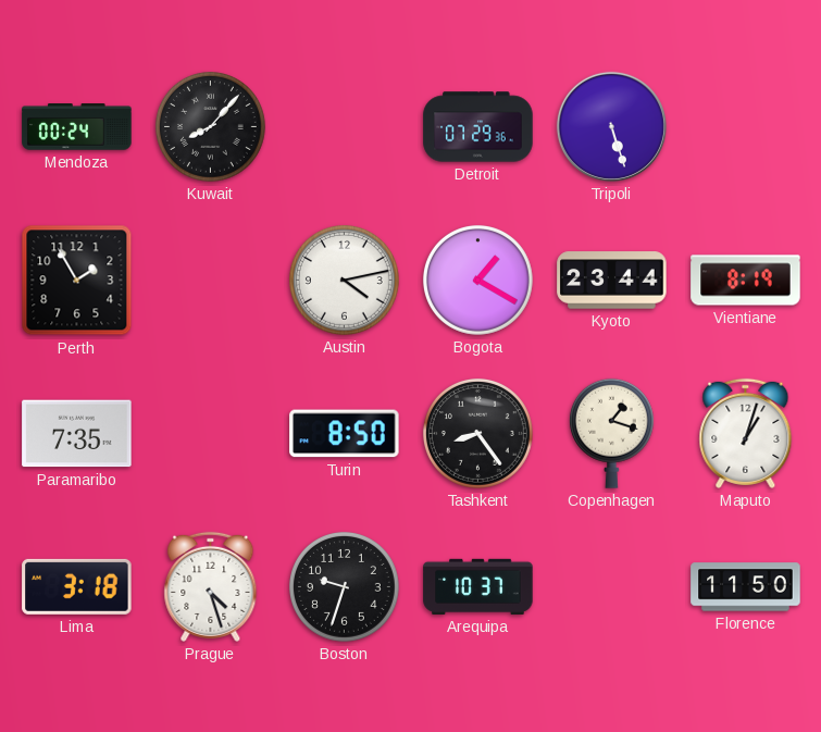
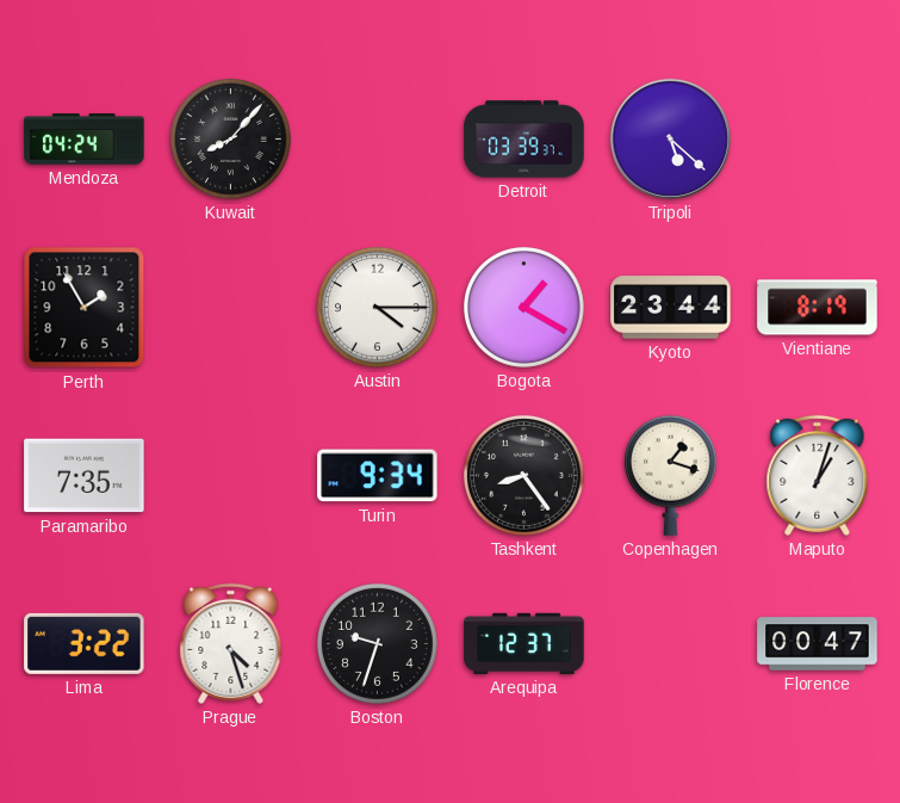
Mendoza: 00:24 -> 04:24
Detroit: 07:29 -> 03:39
Tripoli: 5:27 -> 5:22
Austin: 4:13 -> 4:15
Turin: 8:50 -> 9:34
Lima: 3:18 -> 3:22
Arequipa: 10:37 -> 12:37
Florence: 11:50 -> 00:47
